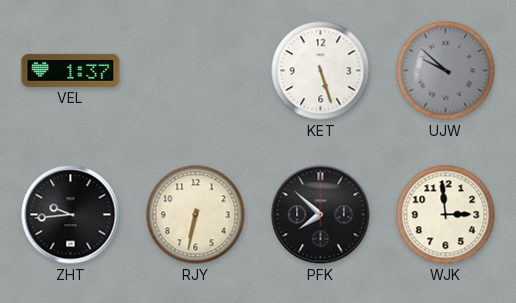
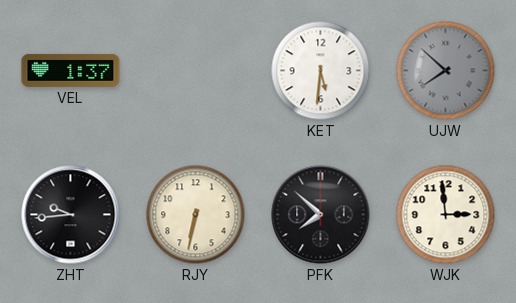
KET: 5:27 -> 5:31
UJW: 9:52 -> 7:52
